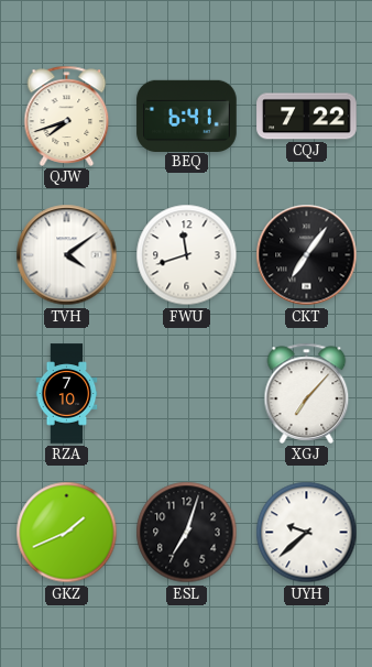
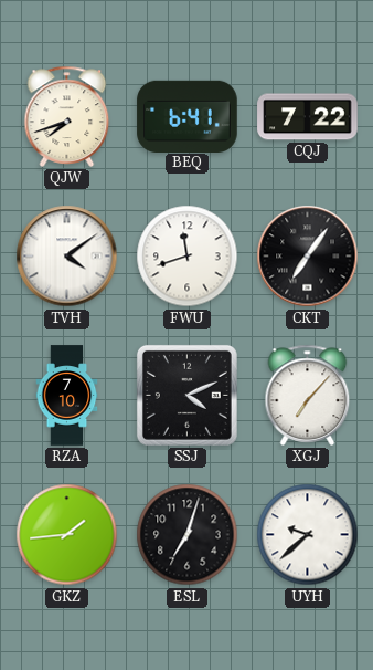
SSJ: none -> 4:11
GKZ: 1:41 -> 1:44
